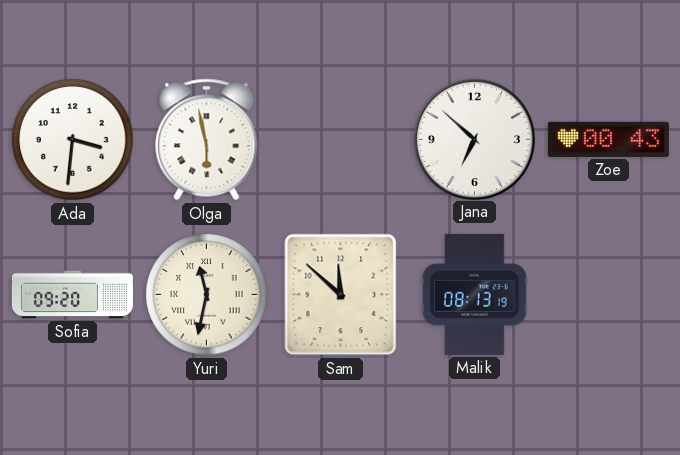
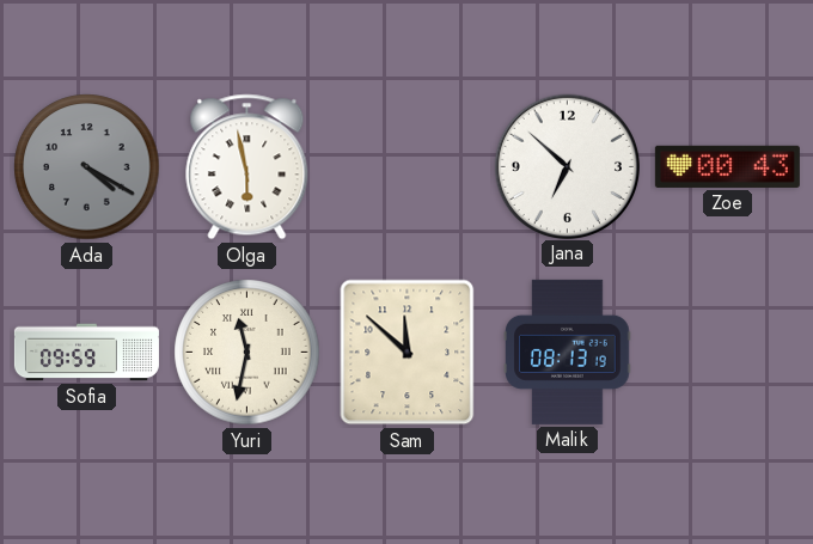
Ada: 3:31 -> 4:20
Ada dial: white -> grey
Sofia: 09:20 -> 09:59
